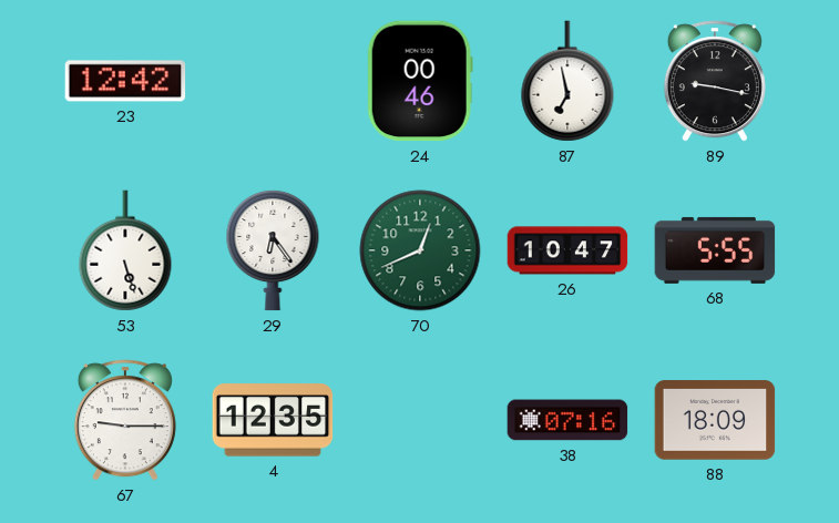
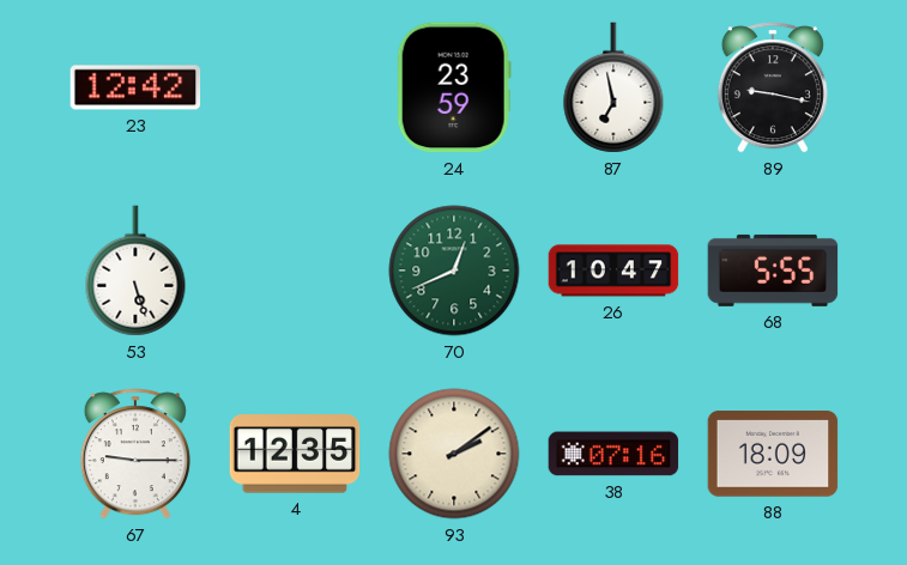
24: 00:46 -> 23:59
29: 6:24 -> none
93: none -> 2:09
